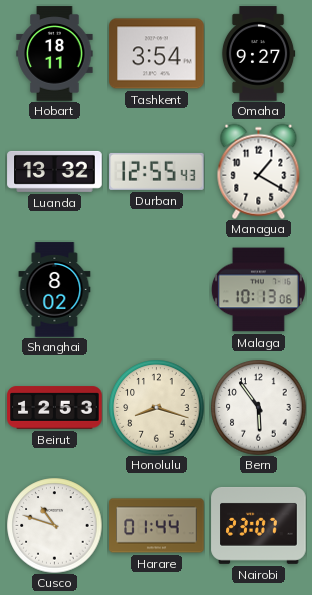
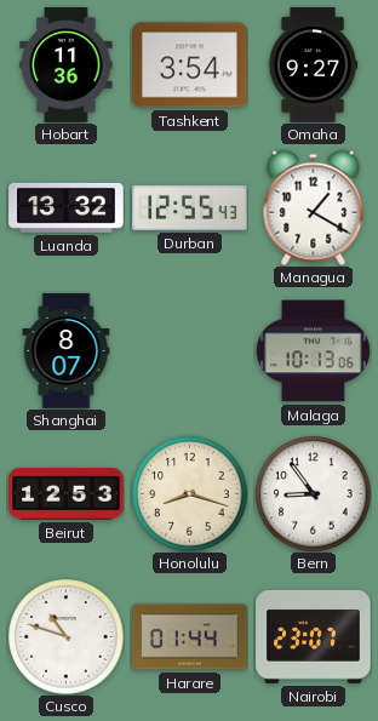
Hobart: 18:11 -> 11:36
Shanghai: 8:02 -> 8:07
Bern: 5:54 -> 8:54
